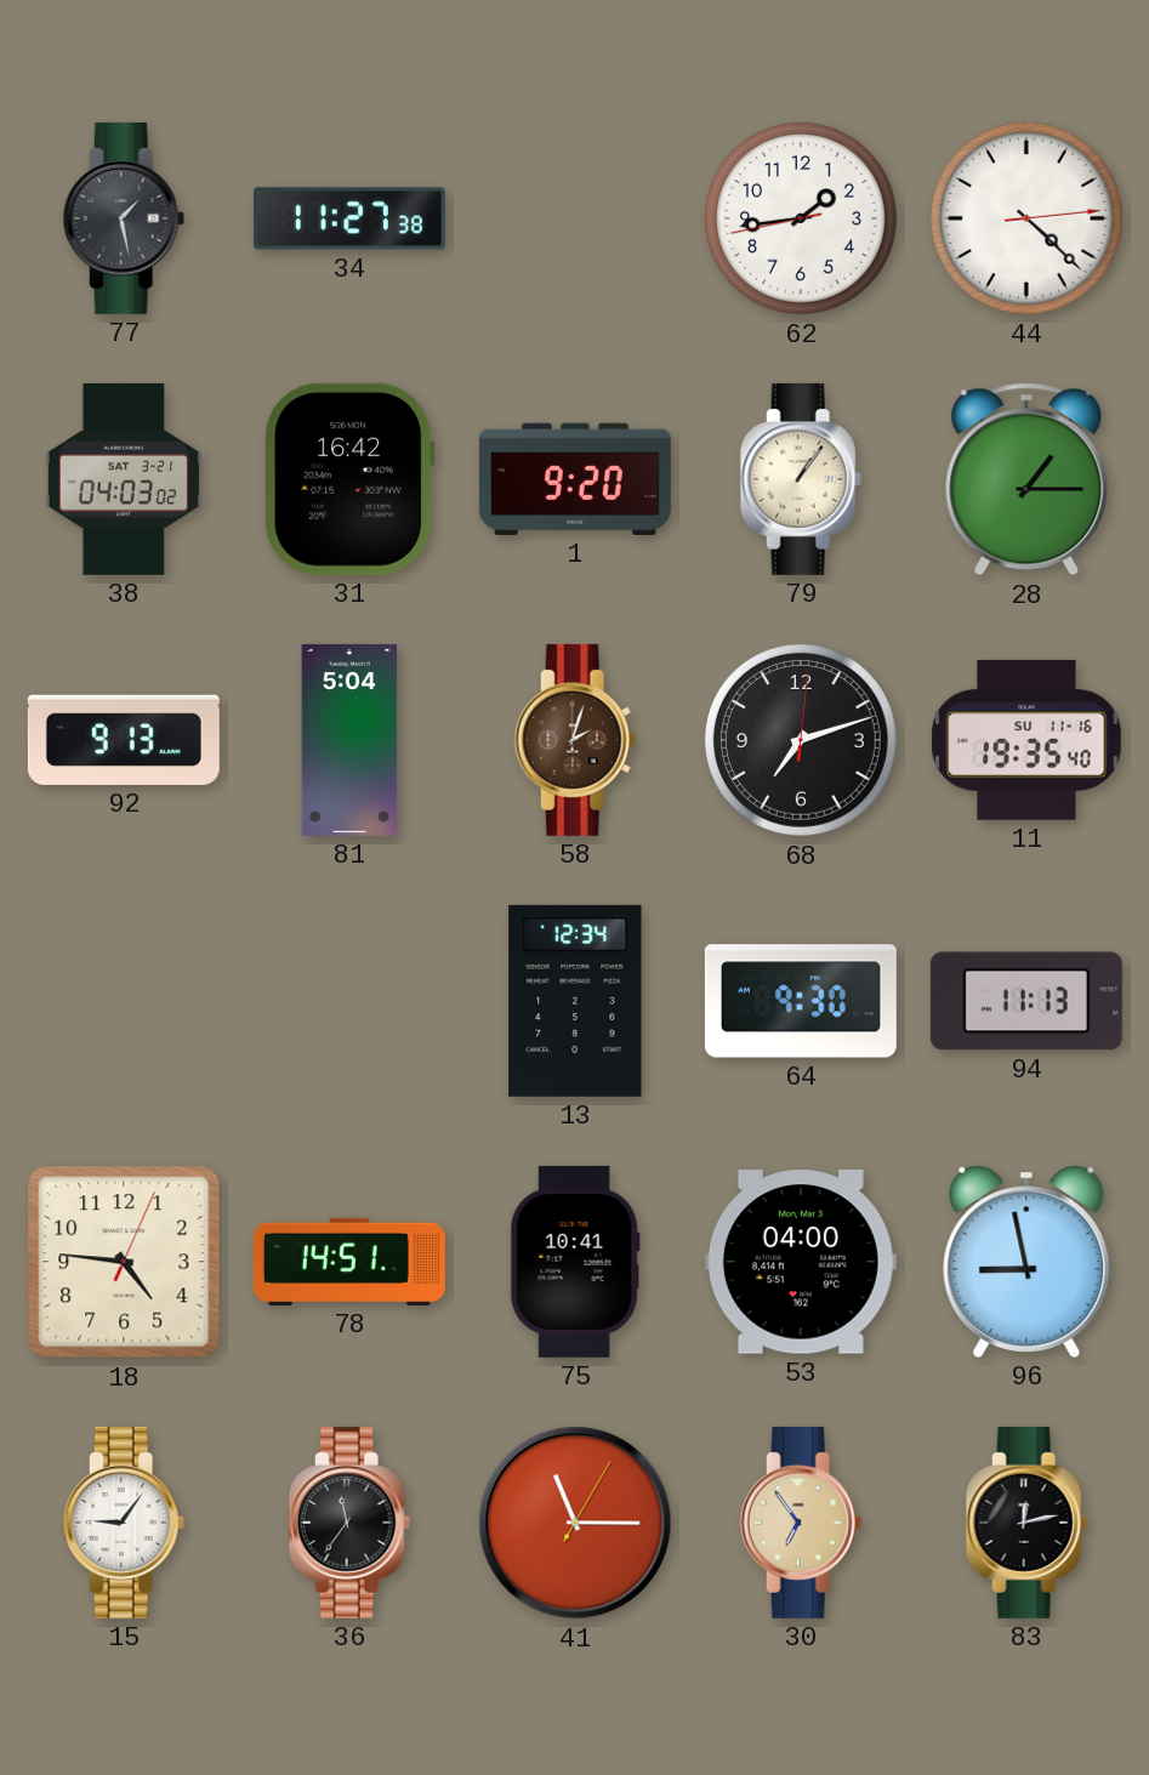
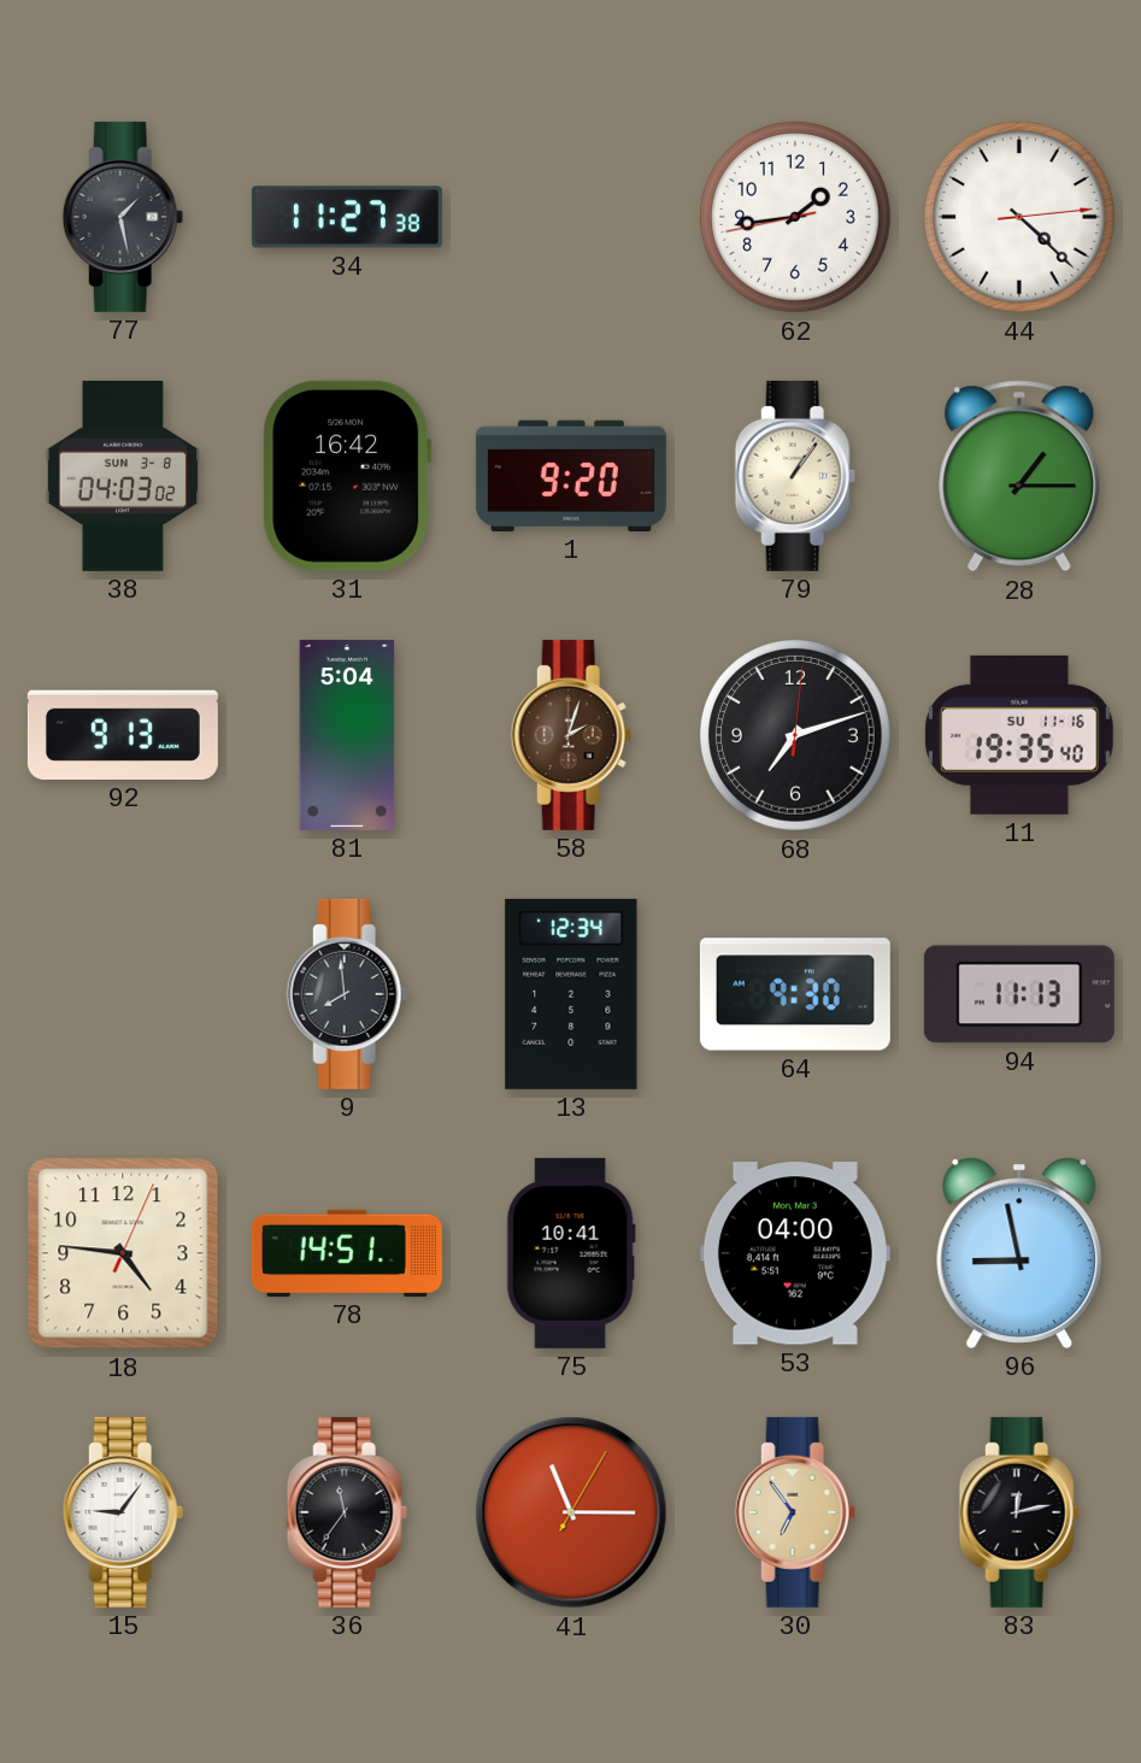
38 date: SAT 3-21 -> SUN 3-8
9: none -> 7:59
